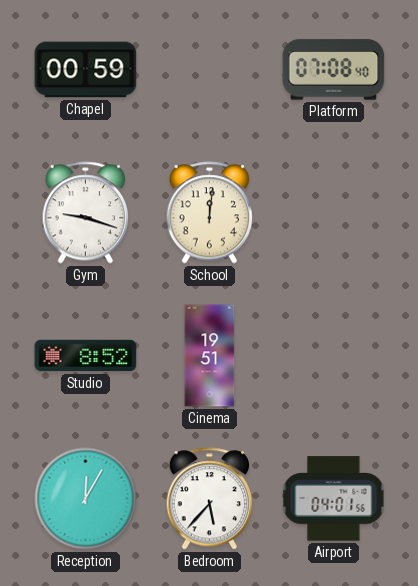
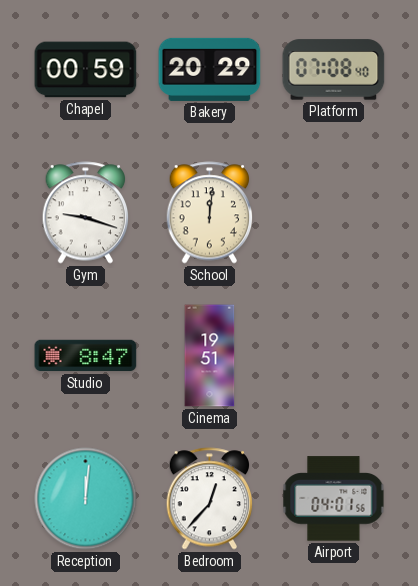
Bakery: none -> 20:29
Studio: 8:52 -> 8:47
Reception: 12:05 -> 12:01
Bedroom: 5:37 -> 12:37
